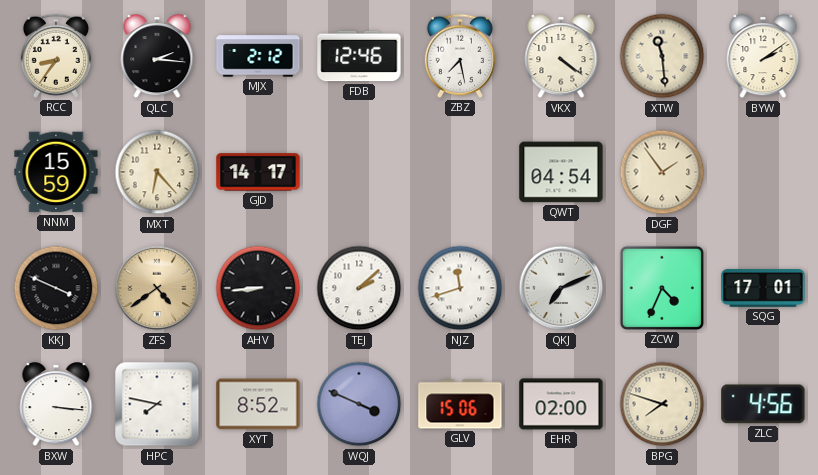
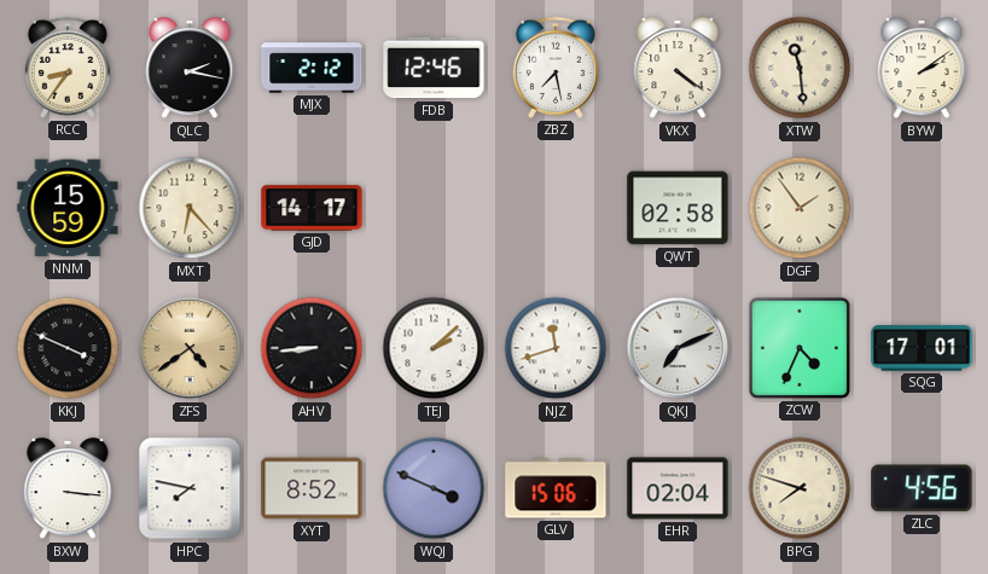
QLC: 2:16 -> 2:17
QWT: 04:54 -> 02:58
EHR: 02:00 -> 02:04
